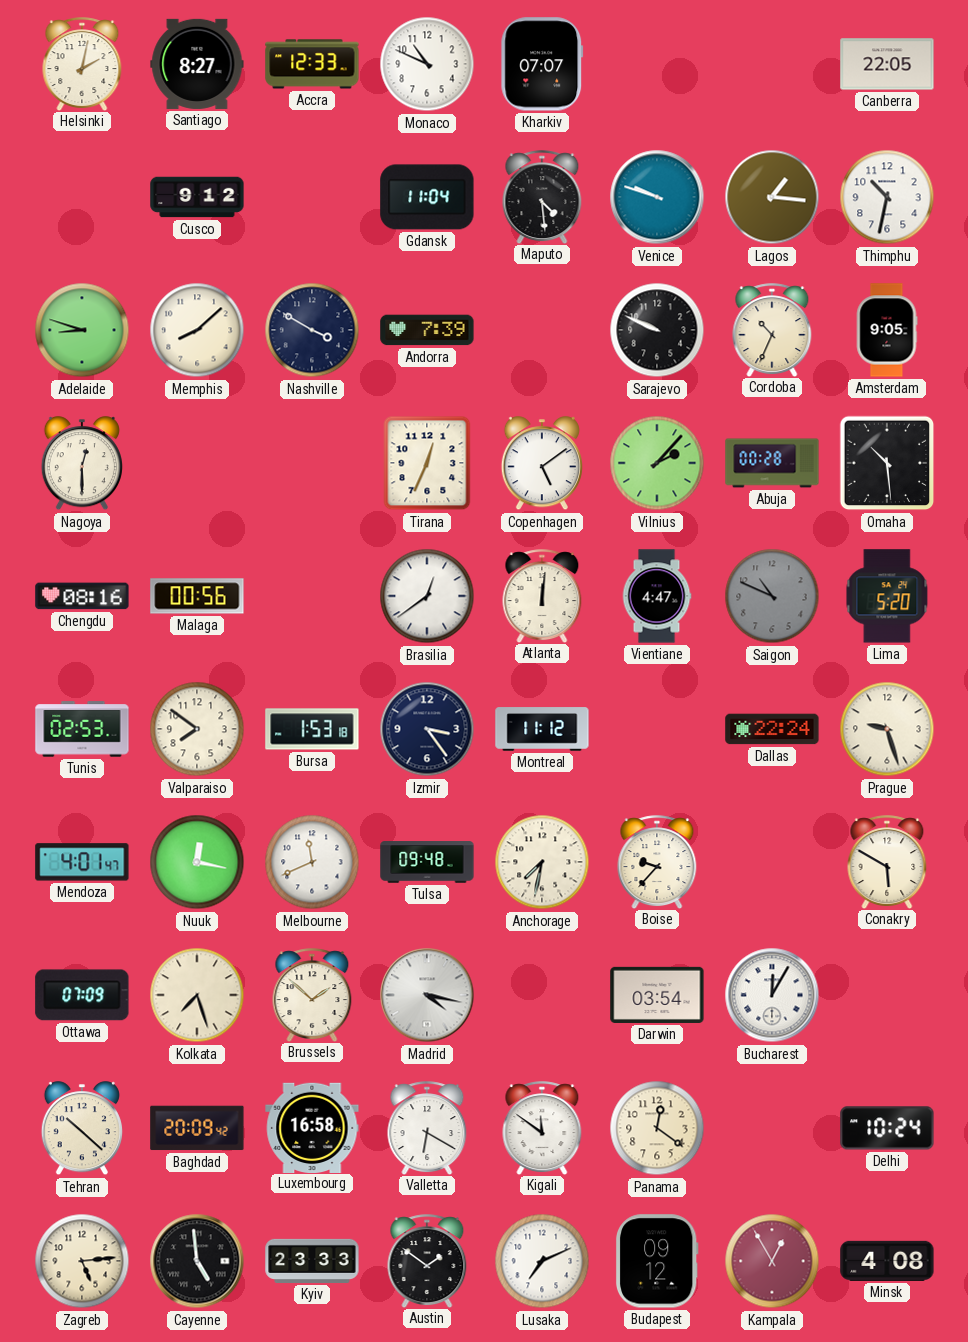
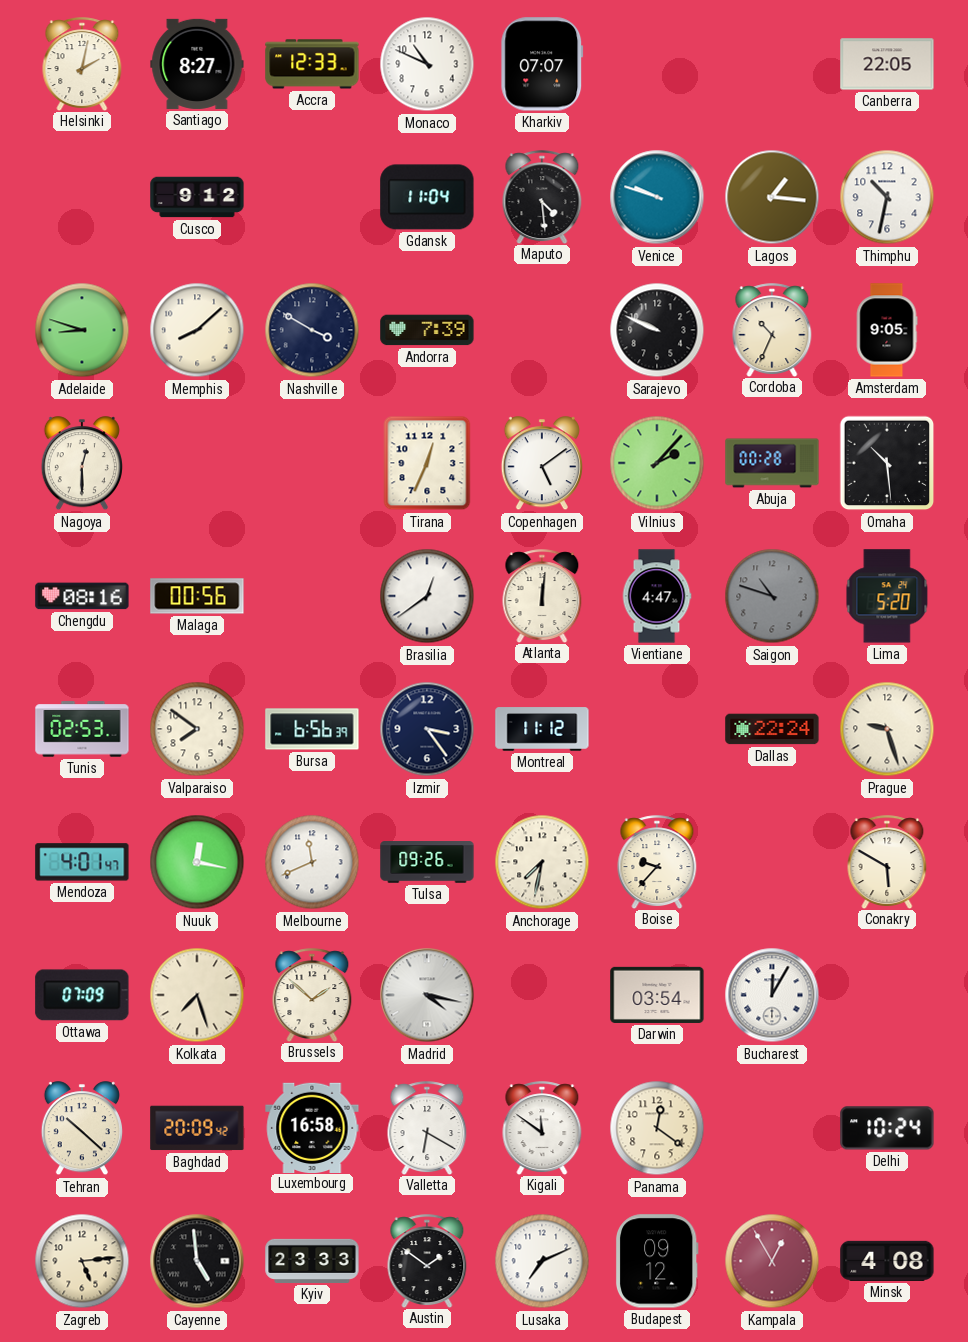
Saigon: 10:49 -> 10:48
Bursa: 1:53 -> 6:56
Tulsa: 09:48 -> 09:26
